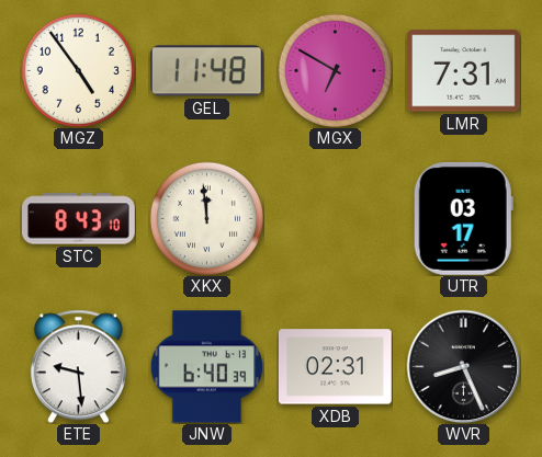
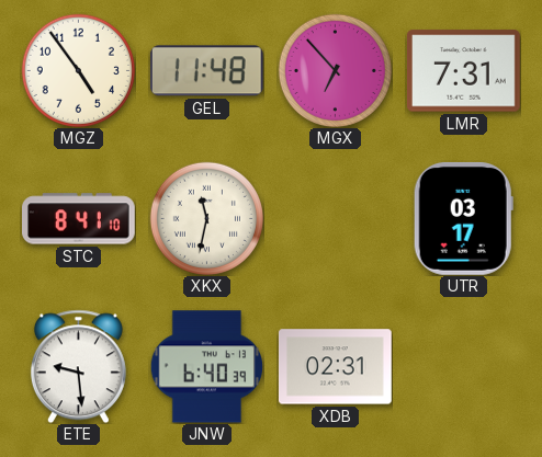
MGX: 6:50 -> 6:53
STC: 8:43 -> 8:41
XKX: 11:59 -> 11:32
WVR: 8:26 -> none
